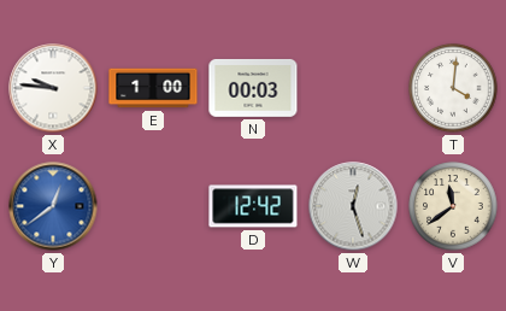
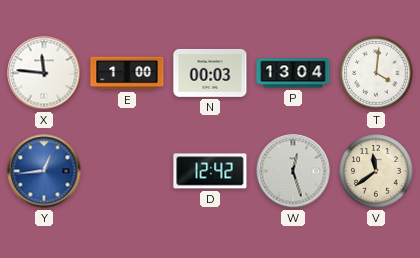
X: 9:46 -> 11:46
P: none -> 13:04
Y: 12:39 -> 12:44
